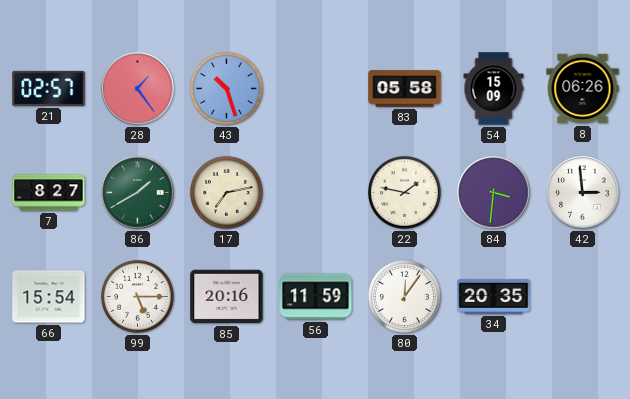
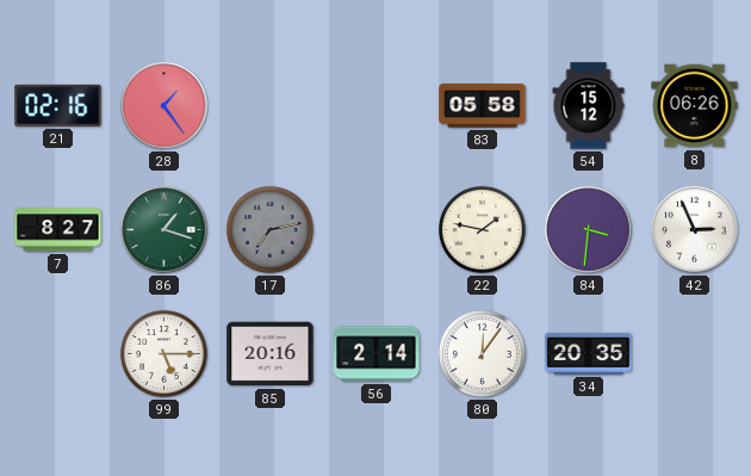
21: 02:57 -> 02:16
43: 10:27 -> none
54: 15:09 -> 15:12
86: 1:40 -> 1:18
17 dial: cream -> grey
42: 2:59 -> 2:56
66: 15:54 -> none
56: 11:59 -> 2:14
